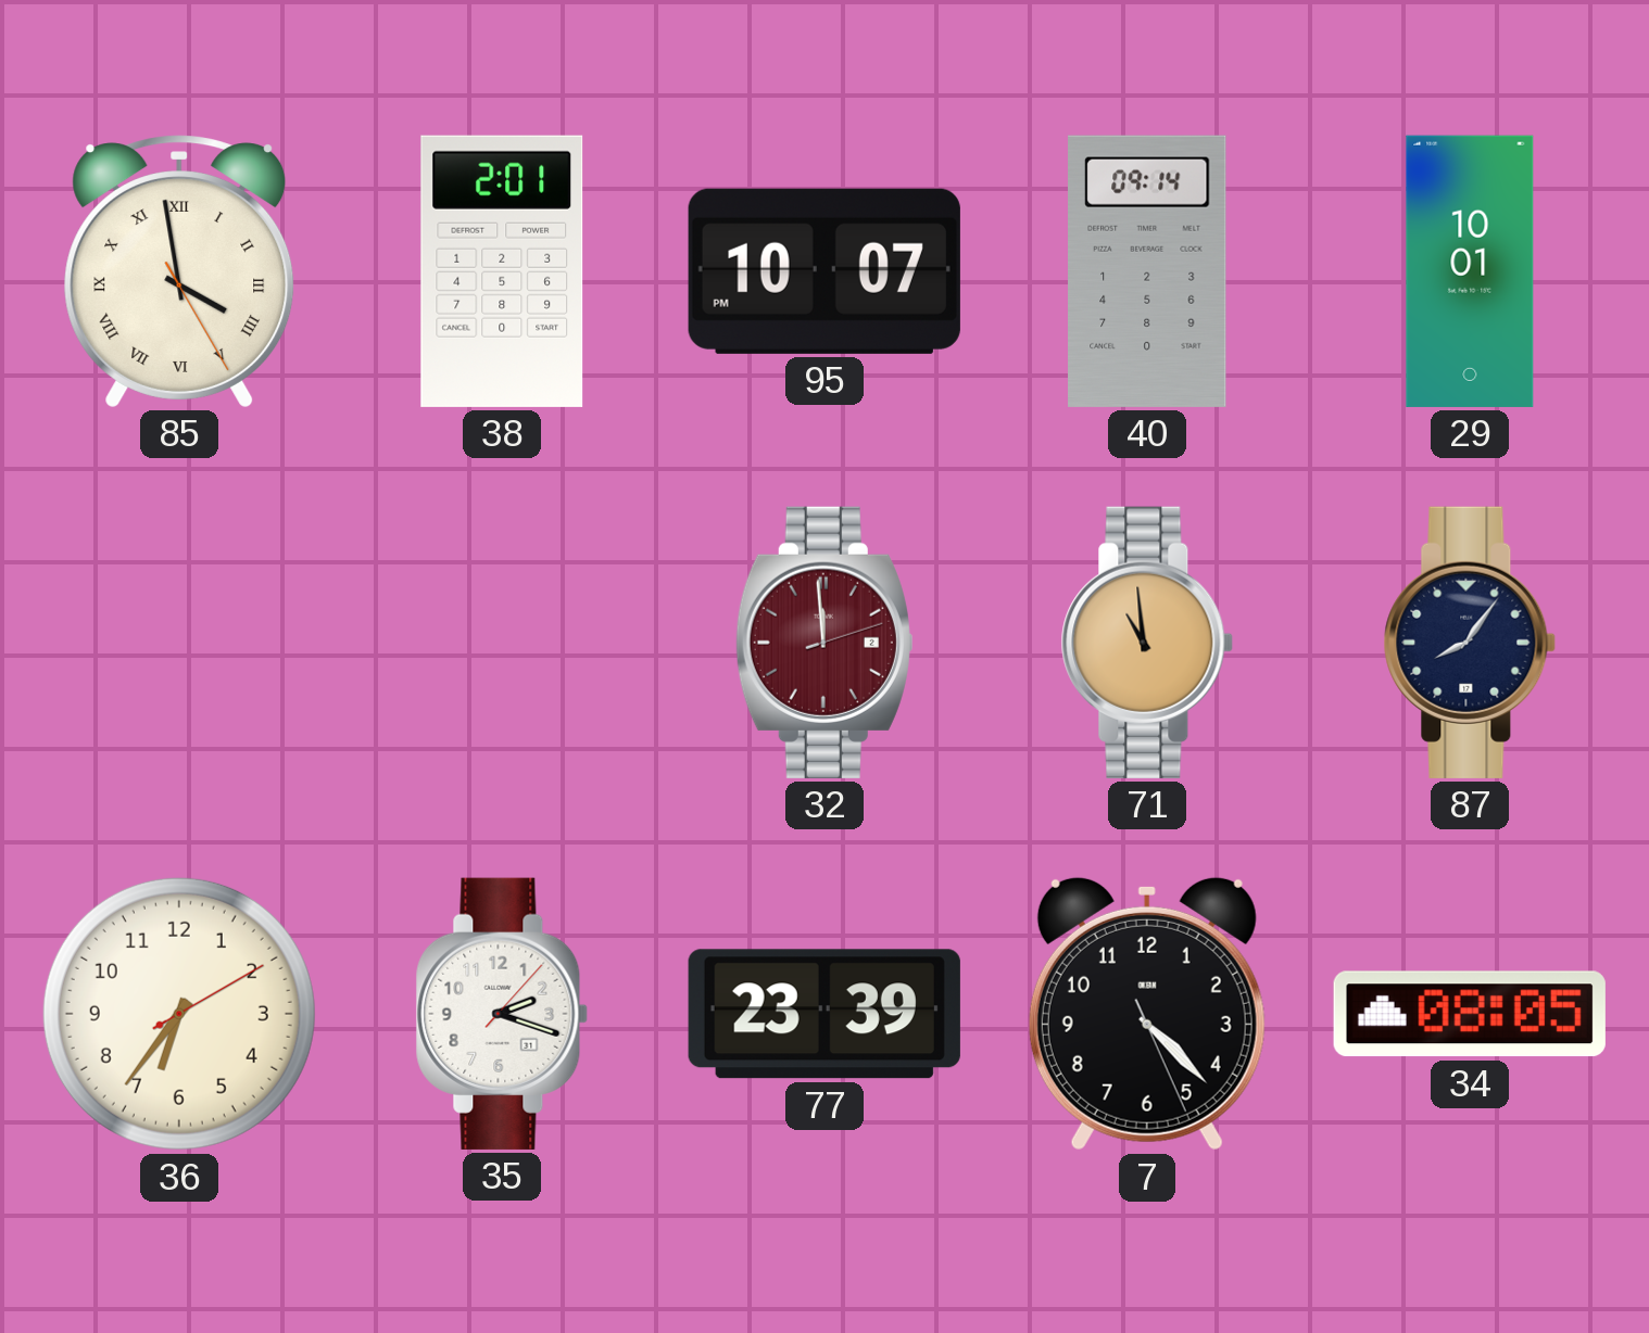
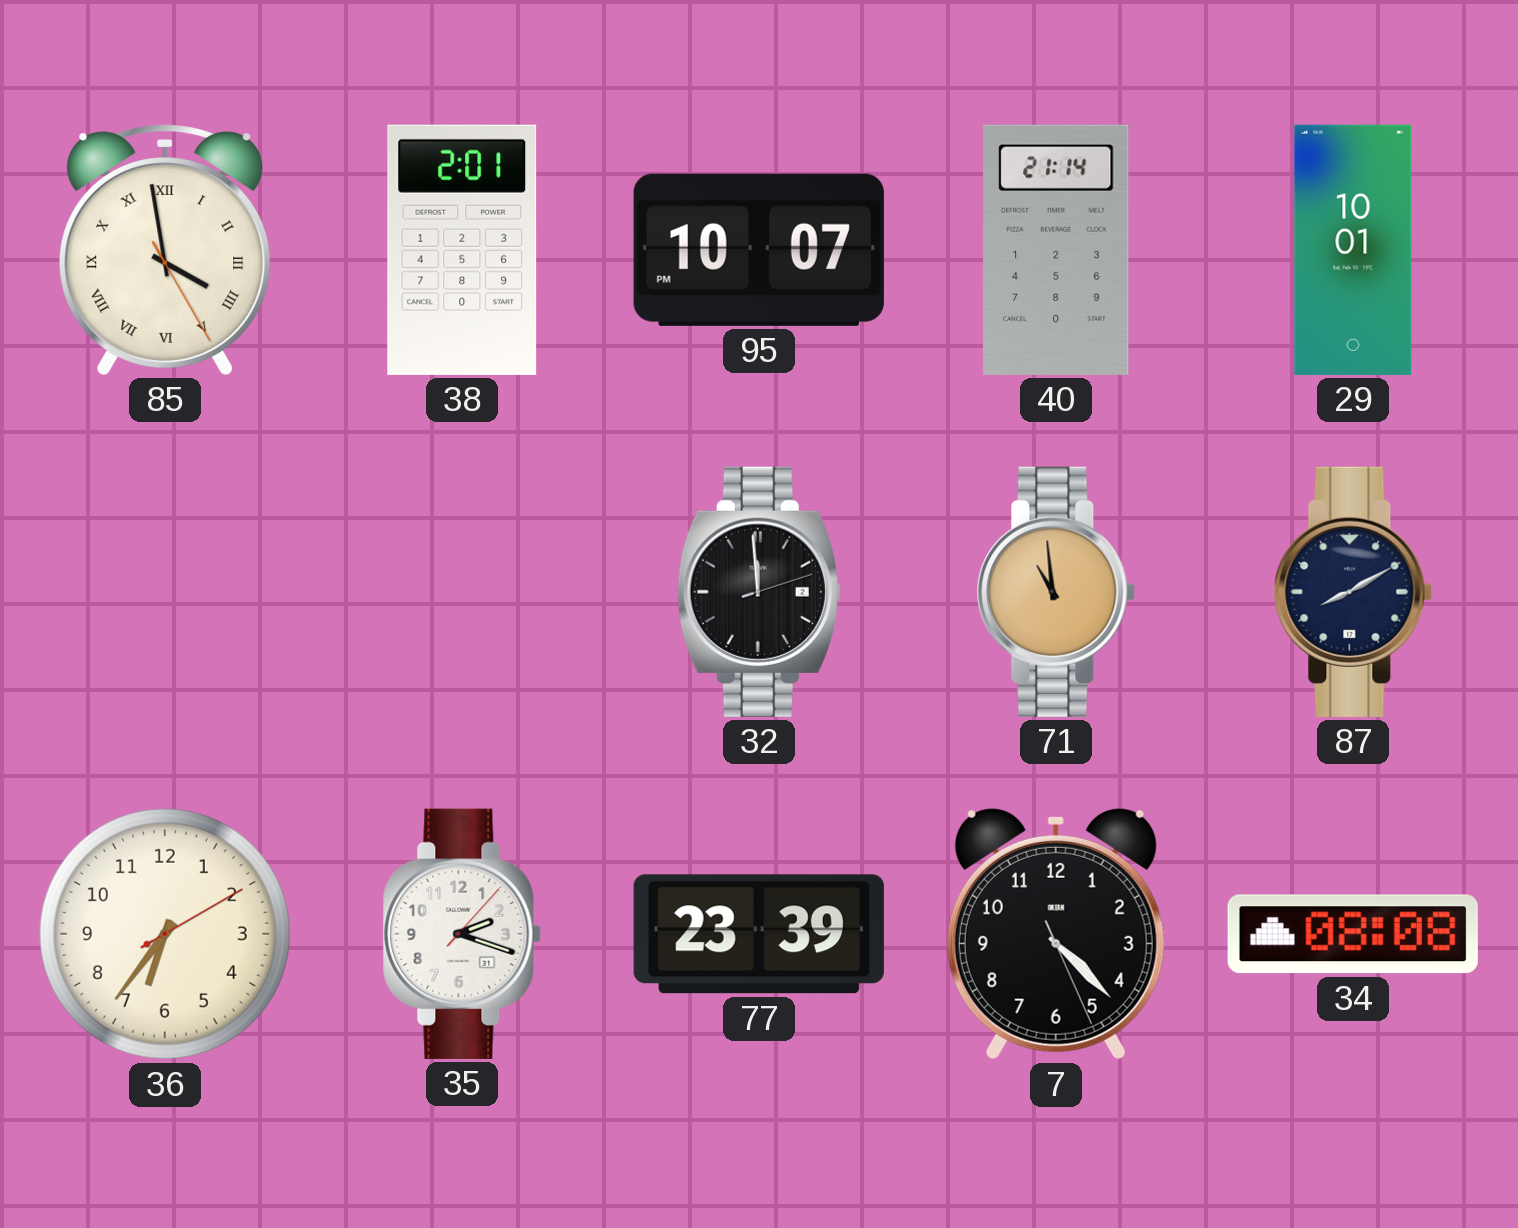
40: 09:14 -> 21:14
32 dial: burgundy -> black
87: 8:06 -> 8:10
34: 08:05 -> 08:08
